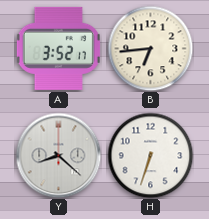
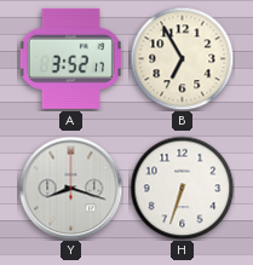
B: 6:44 -> 6:55
Y: 8:22 -> 8:18
